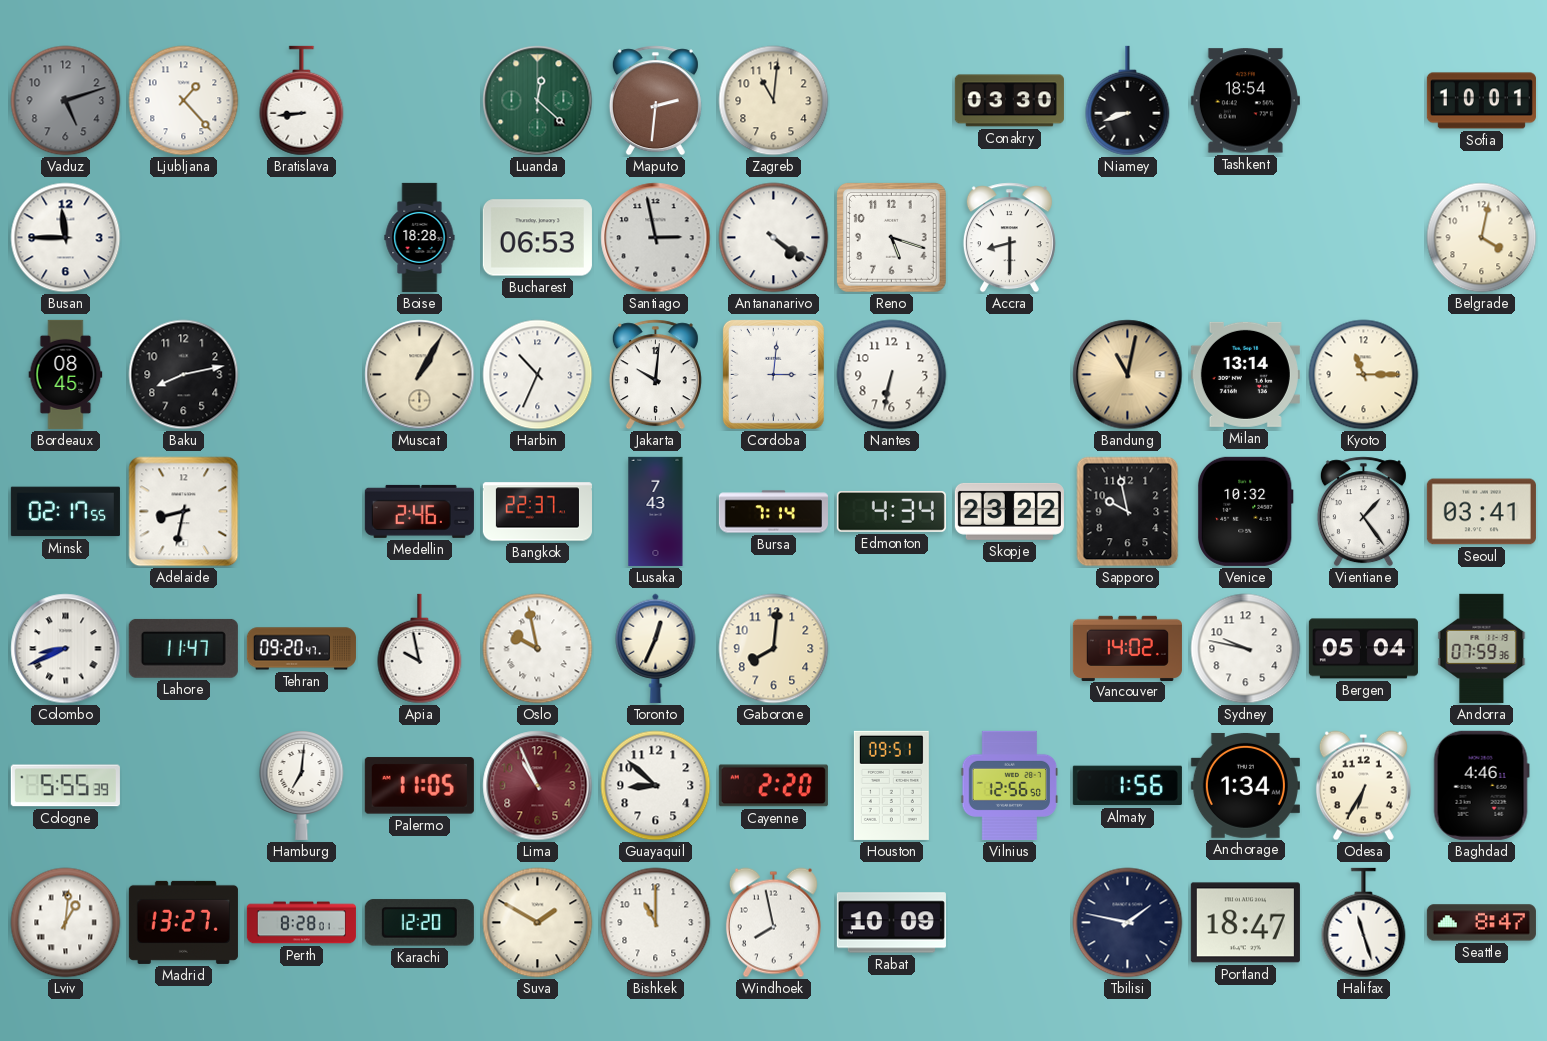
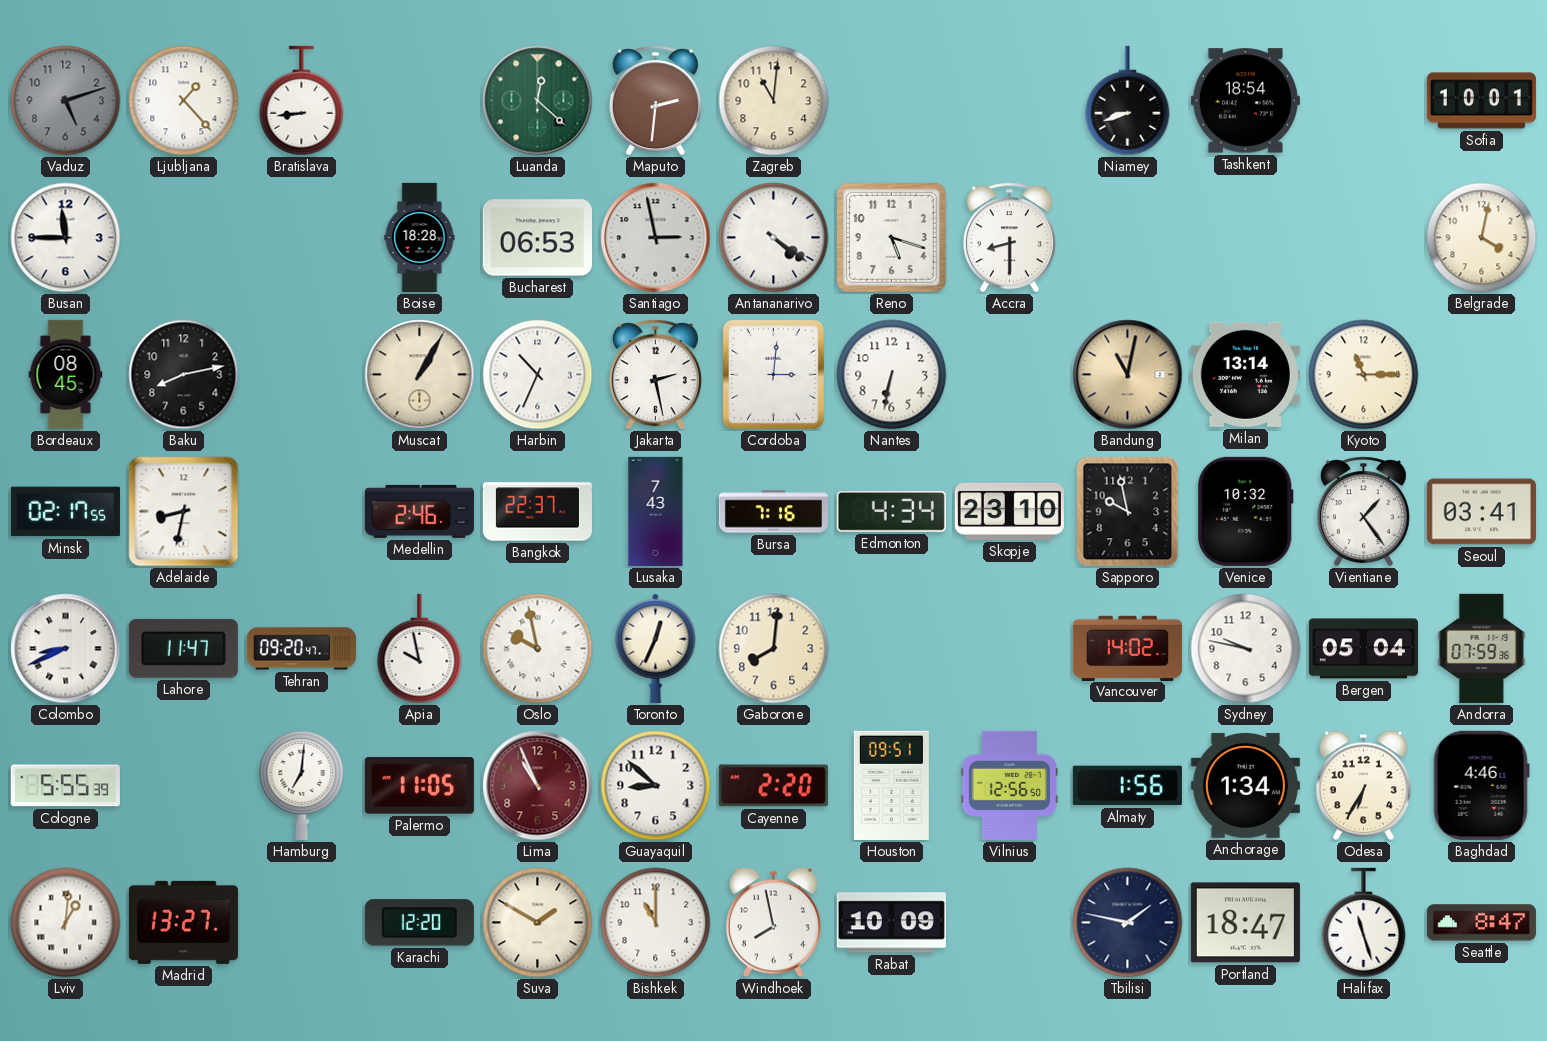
Conakry: 03:30 -> none
Jakarta: 10:01 -> 2:28
Bursa: 7:14 -> 7:16
Skopje: 23:22 -> 23:10
Perth: 8:28 -> none
